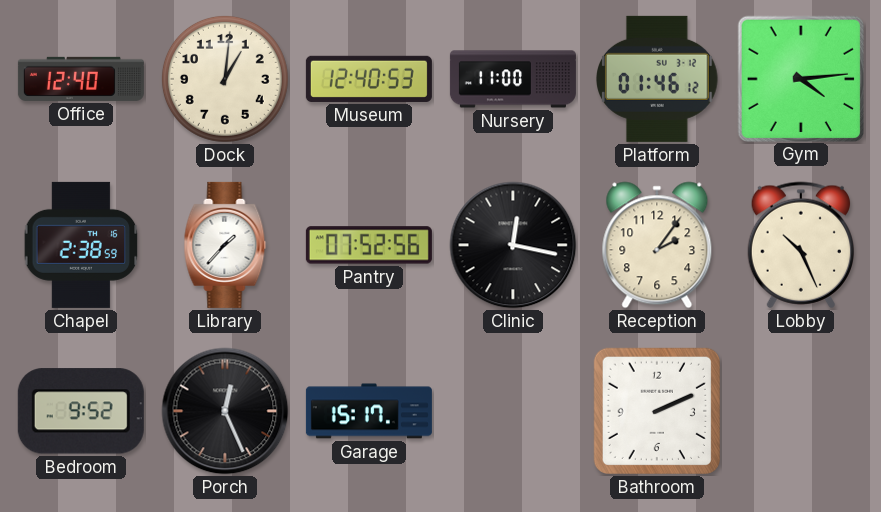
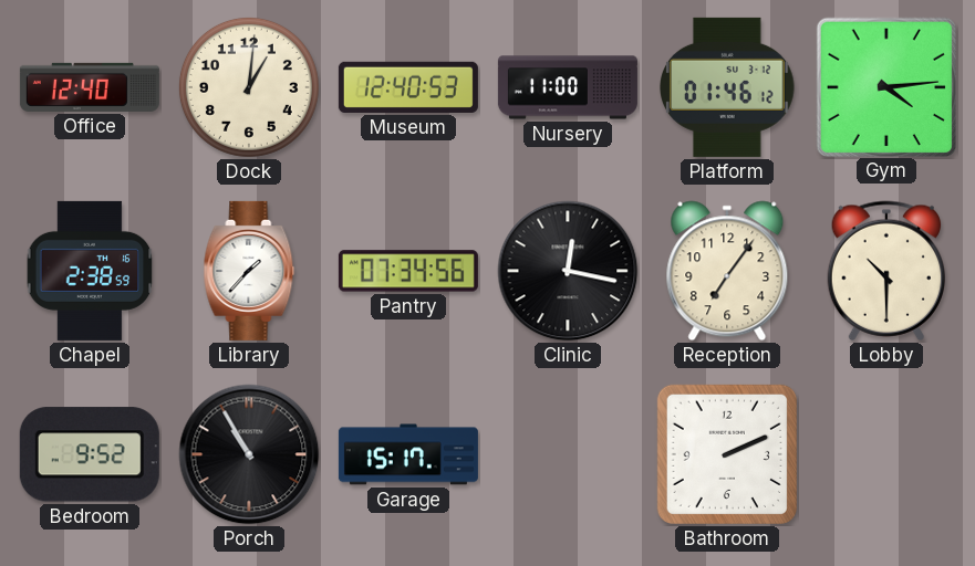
Pantry: 07:52 -> 07:34
Reception: 2:06 -> 7:06
Lobby: 10:26 -> 10:30
Porch: 12:26 -> 10:55
